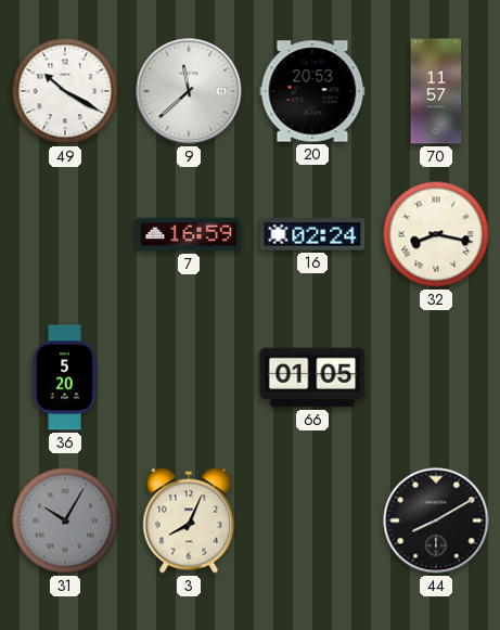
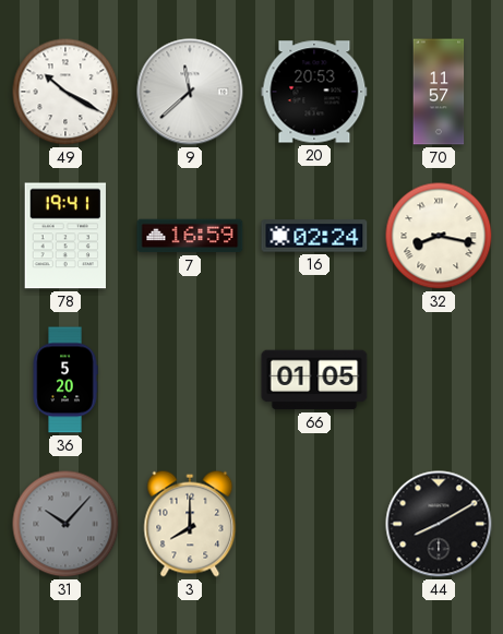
78: none -> 19:41
31: 10:05 -> 10:07
3: 8:04 -> 8:00
